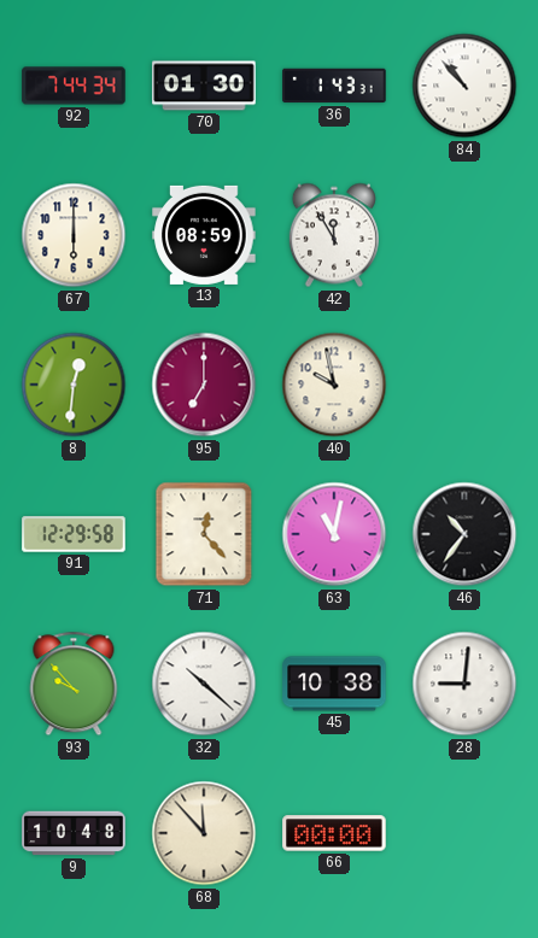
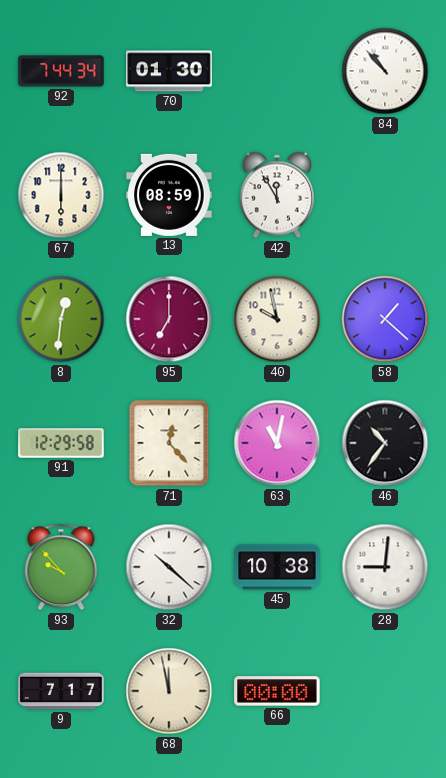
36: 1:43 -> none
58: none -> 1:22
9: 10:48 -> 7:17
68: 11:53 -> 11:58
